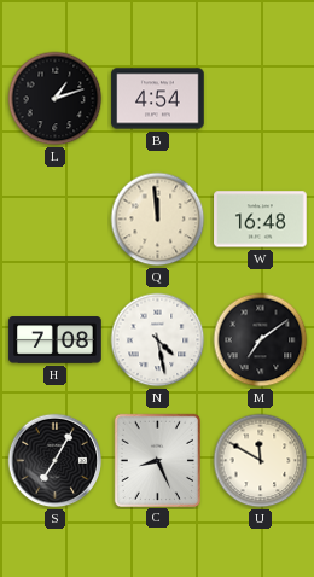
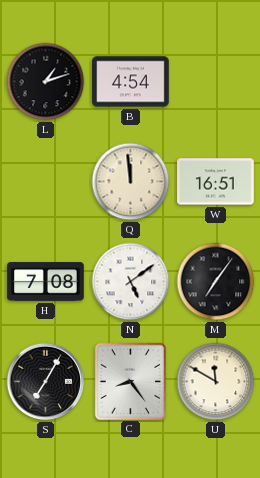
W: 16:48 -> 16:51
N: 4:28 -> 5:09
M: 7:09 -> 7:06
C: 8:26 -> 8:24
